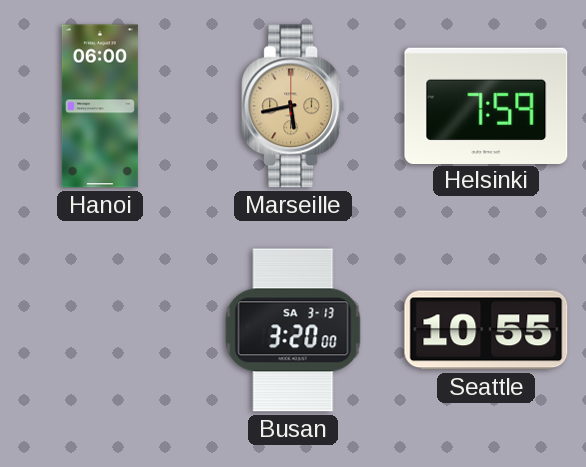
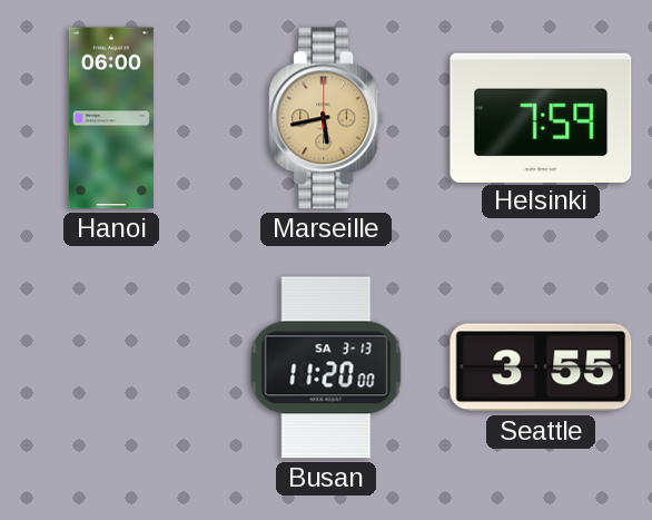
Busan: 3:20 -> 11:20
Seattle: 10:55 -> 3:55
